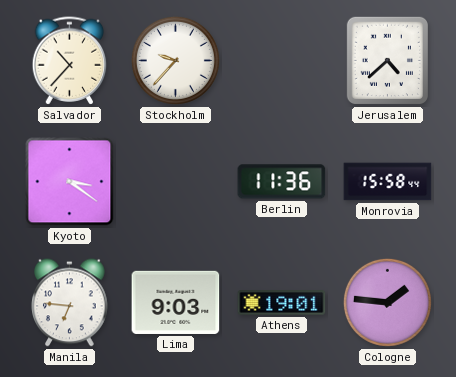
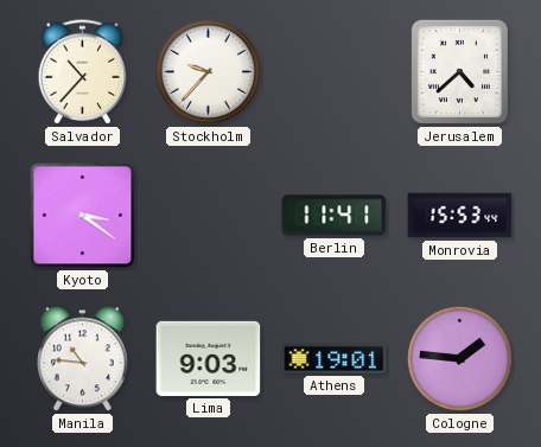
Berlin: 11:36 -> 11:41
Monrovia: 15:58 -> 15:53
Manila: 6:46 -> 10:46
